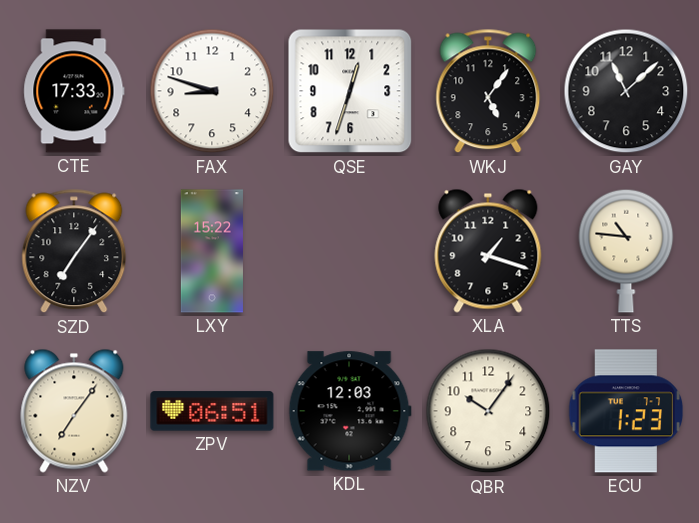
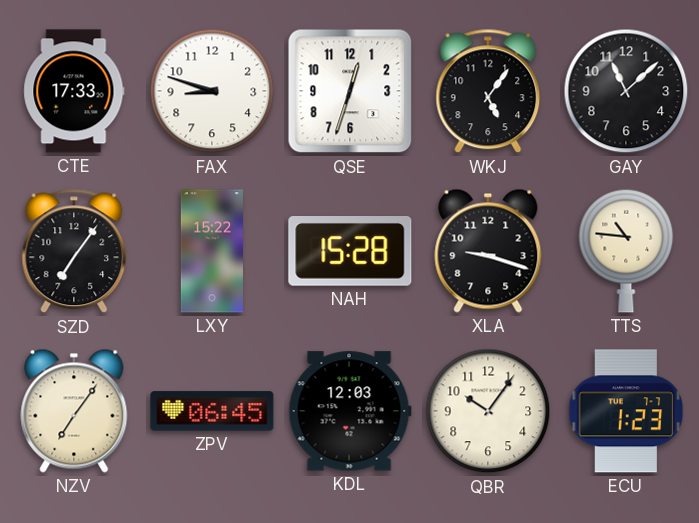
NAH: none -> 15:28
XLA: 1:18 -> 9:18
ZPV: 06:51 -> 06:45
